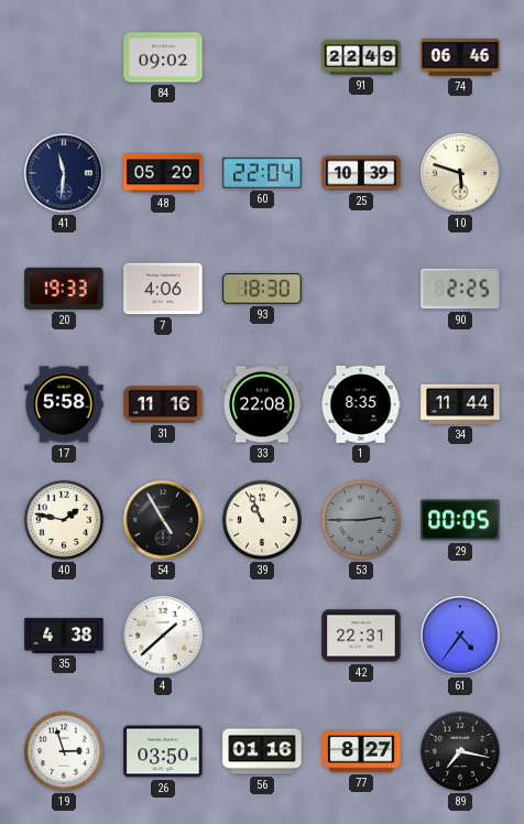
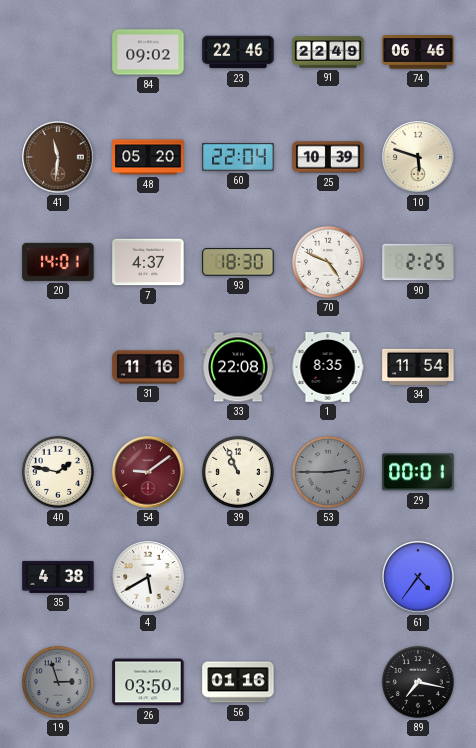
23: none -> 22:46
41 dial: navy -> brown
20: 19:33 -> 14:01
7: 4:06 -> 4:37
70: none -> 4:49
17: 5:58 -> none
34: 11:44 -> 11:54
54: 4:55 -> 9:09
54 dial: black -> burgundy
29: 00:05 -> 00:01
4: 1:38 -> 5:40
42: 22:31 -> none
19 dial: white -> grey
77: 8:27 -> none
